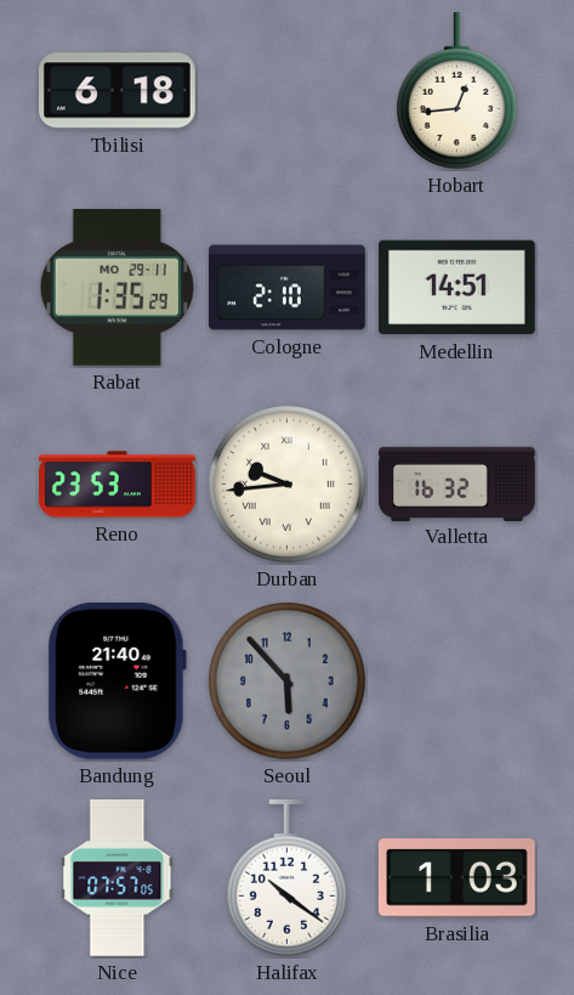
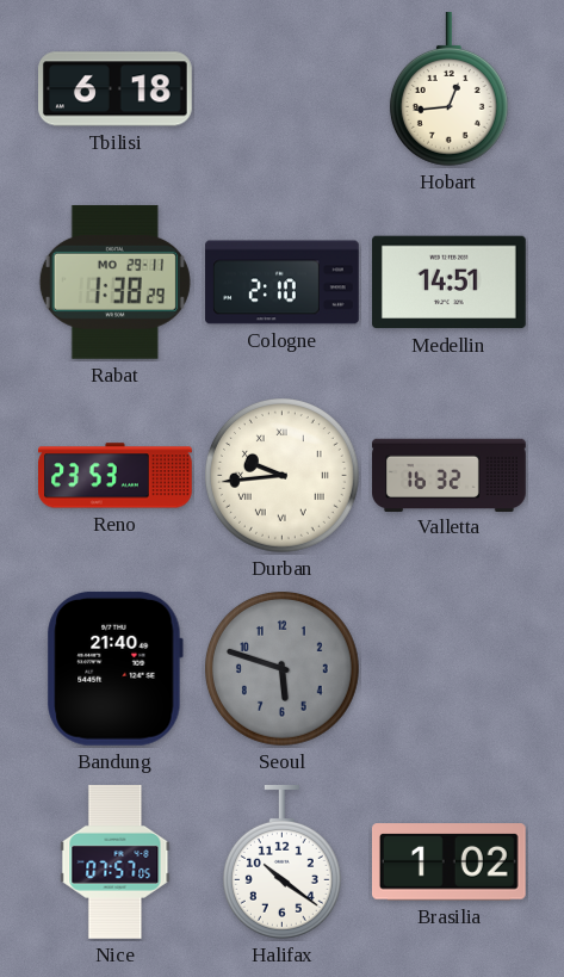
Rabat: 1:35 -> 1:38
Seoul: 5:53 -> 5:48
Brasilia: 1:03 -> 1:02
